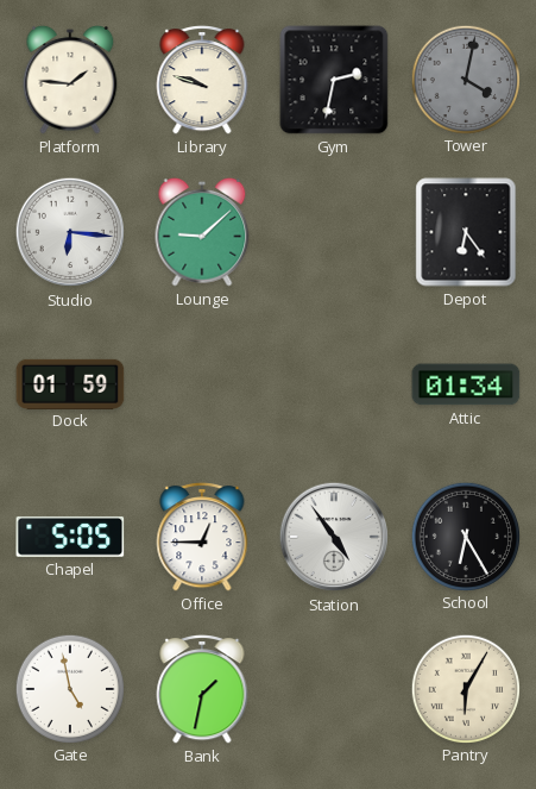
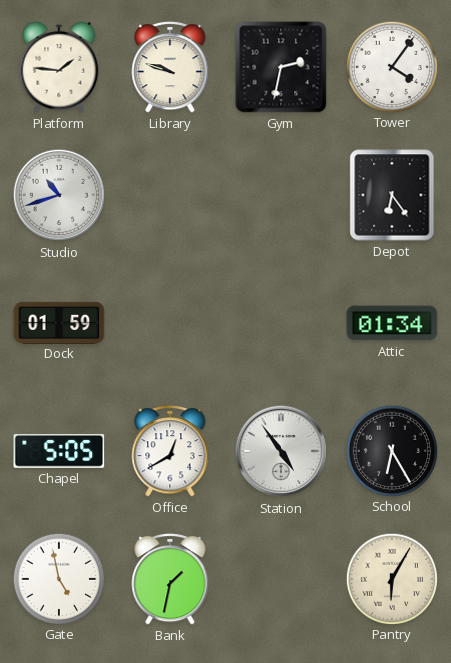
Tower: 4:02 -> 4:06
Tower dial: grey -> white
Studio: 6:16 -> 10:42
Lounge: 9:08 -> none
Office: 12:45 -> 12:40
